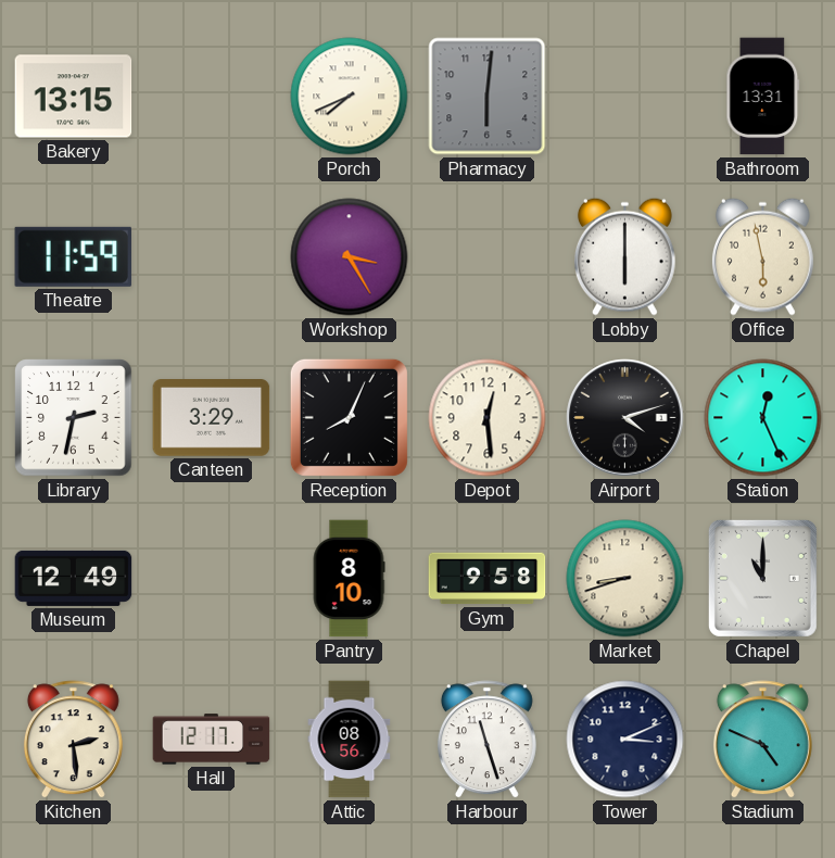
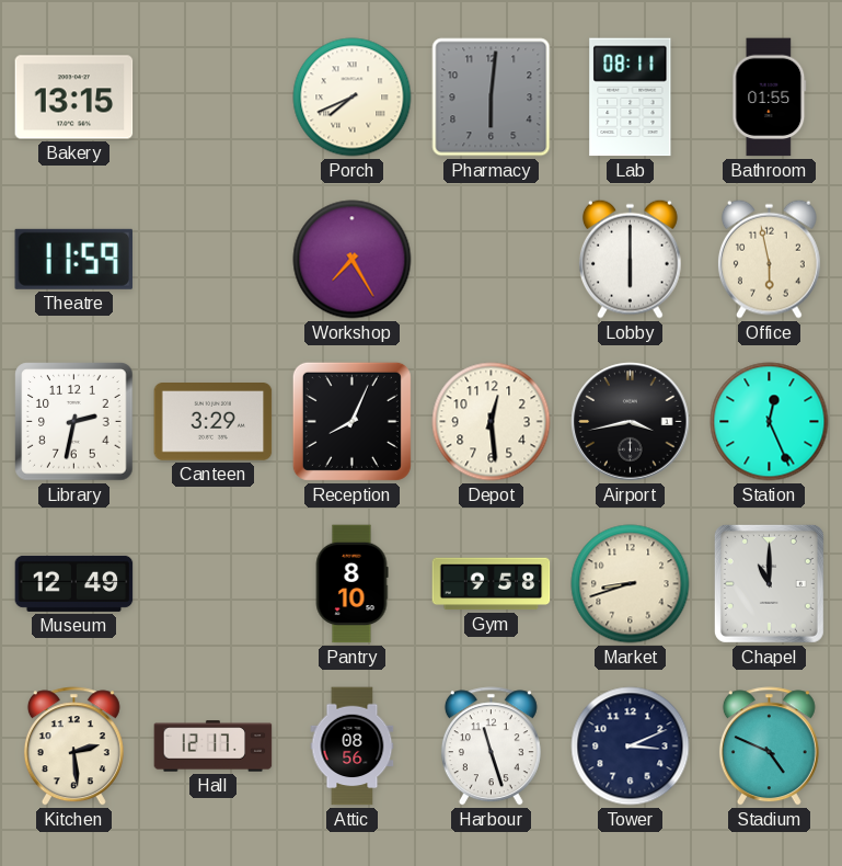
Lab: none -> 08:11
Bathroom: 13:31 -> 01:55
Workshop: 3:25 -> 7:25
Airport: 4:12 -> 3:43
